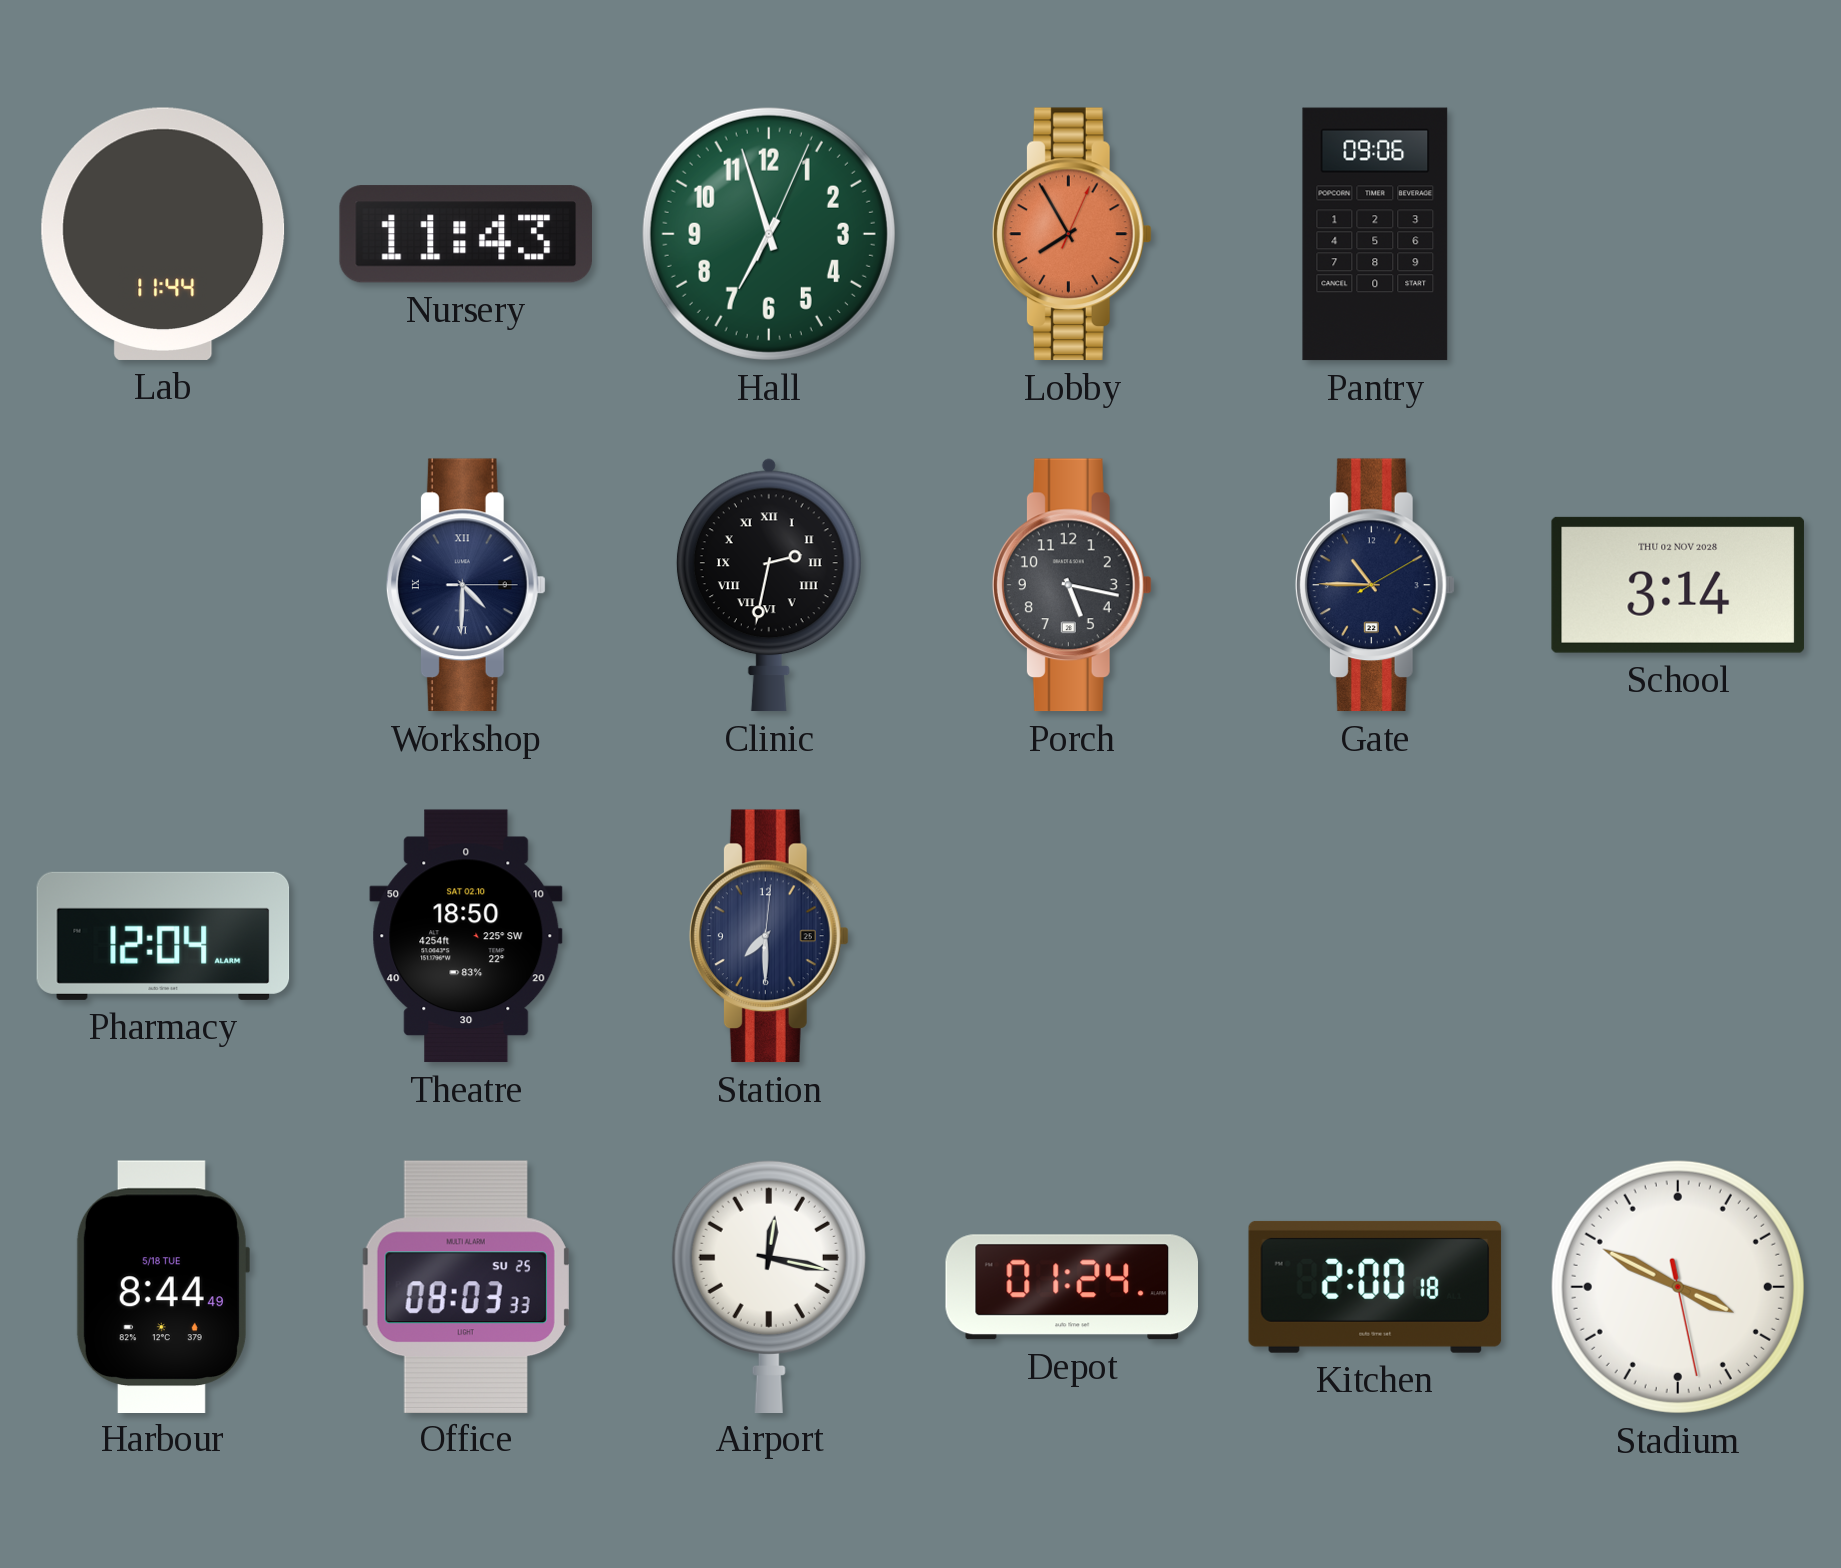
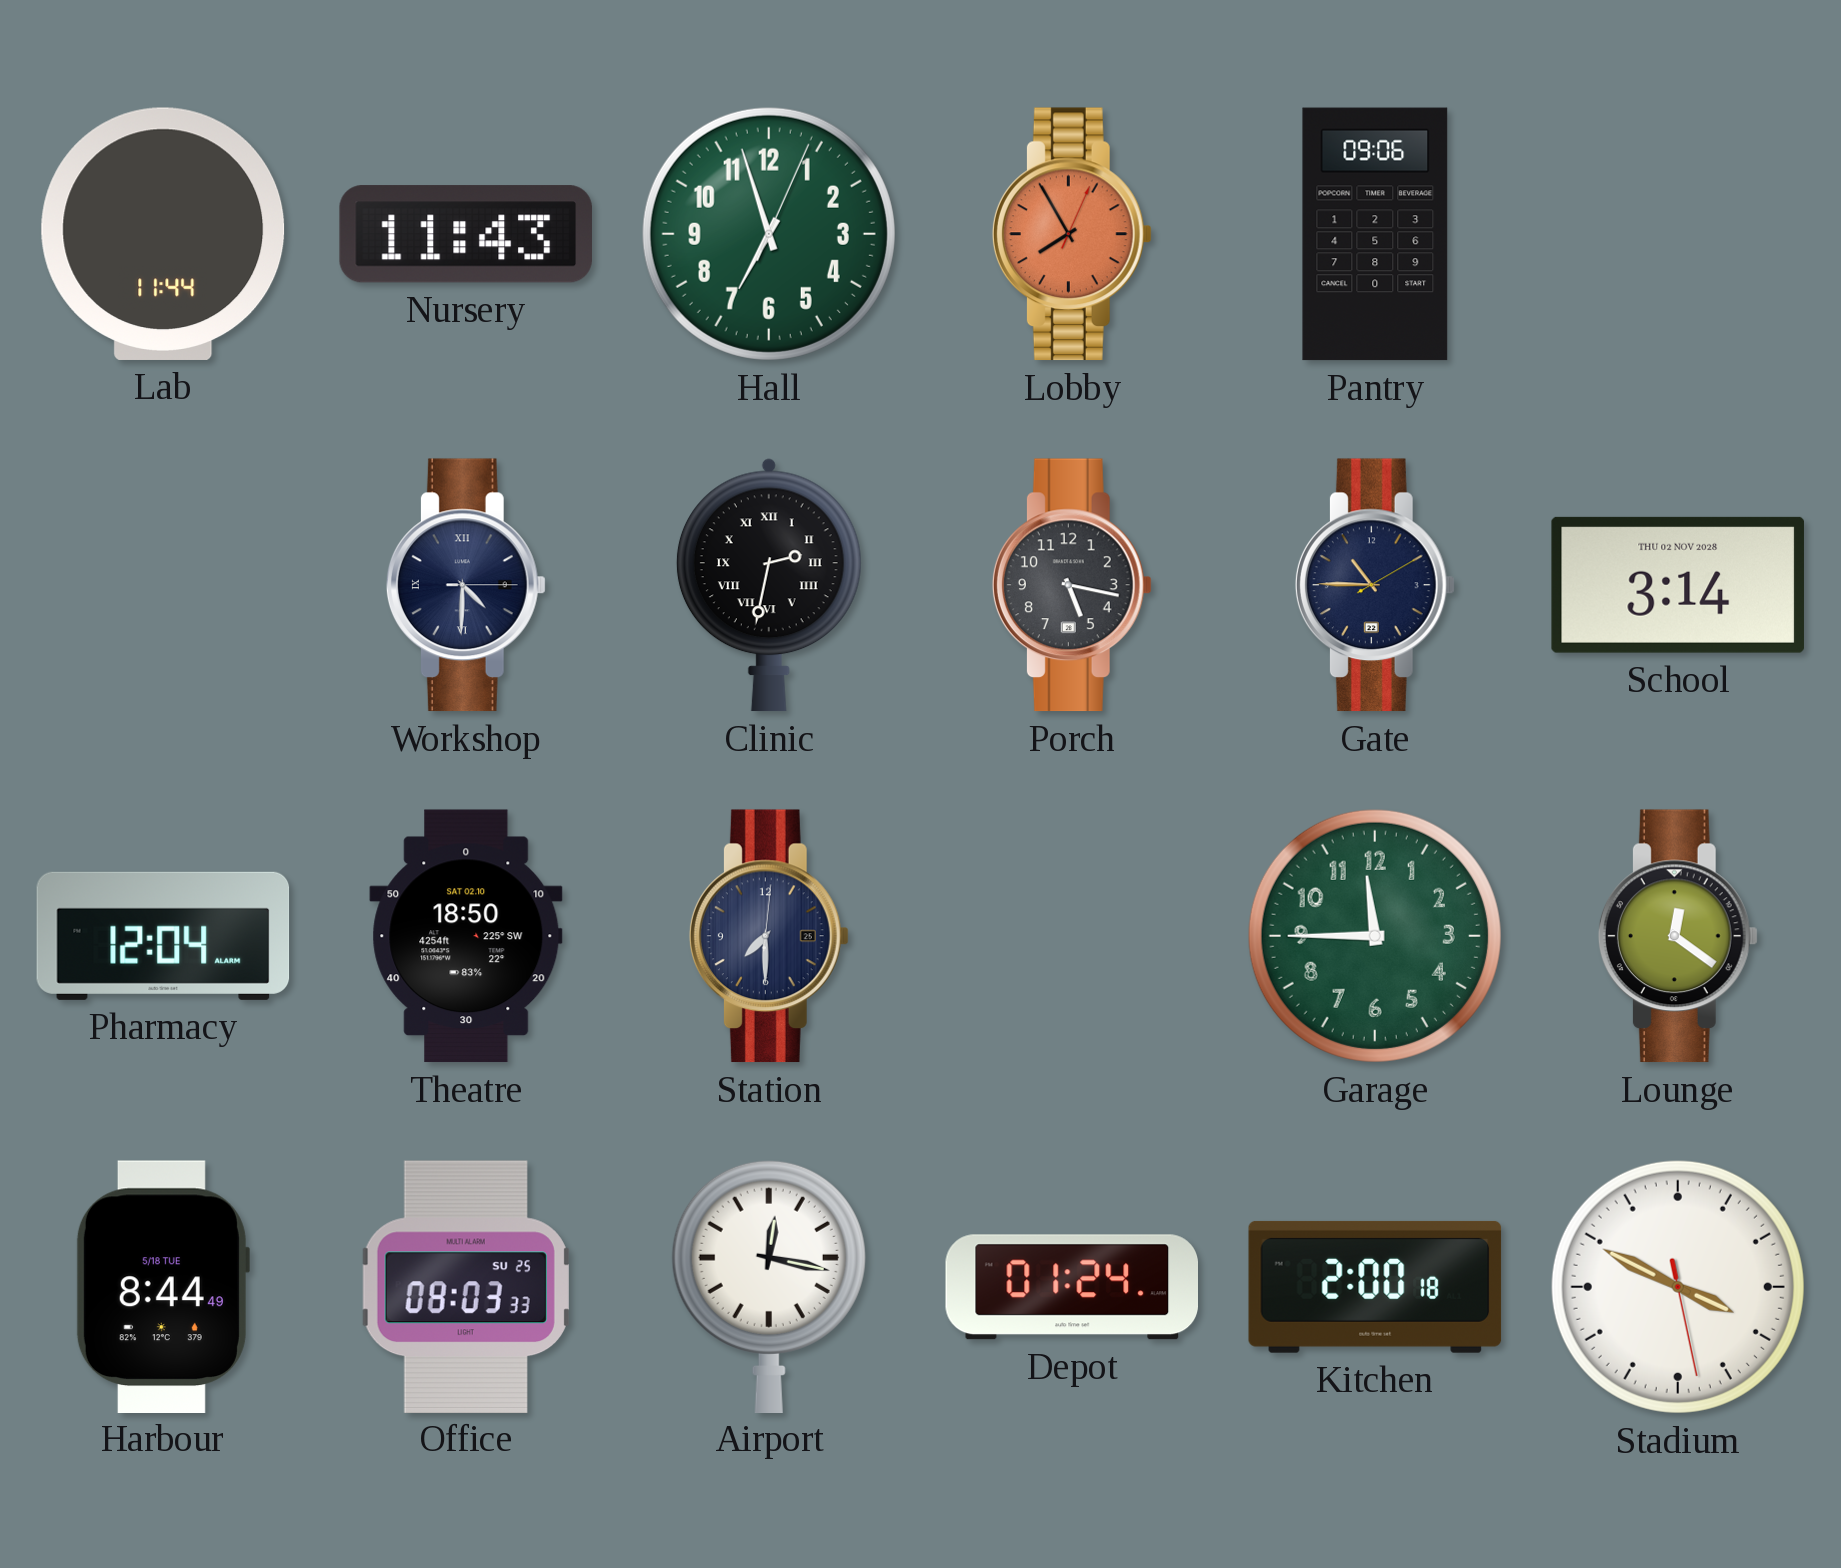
Garage: none -> 11:45
Lounge: none -> 12:21
